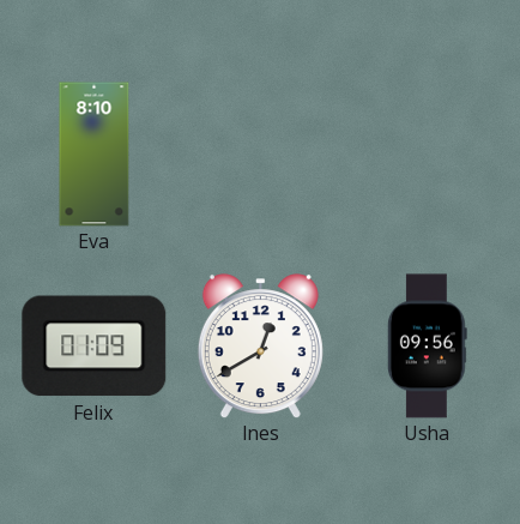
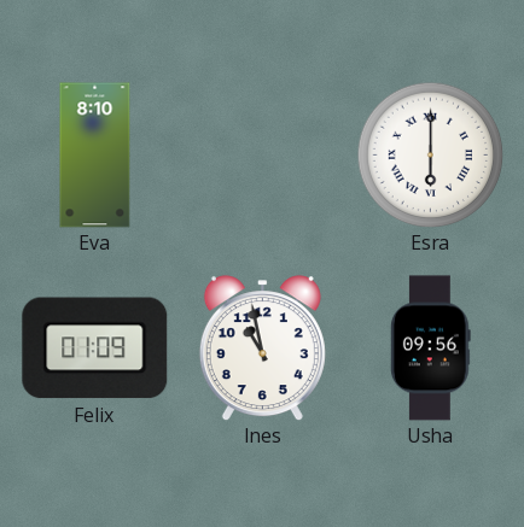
Esra: none -> 6:00
Ines: 12:40 -> 10:58
